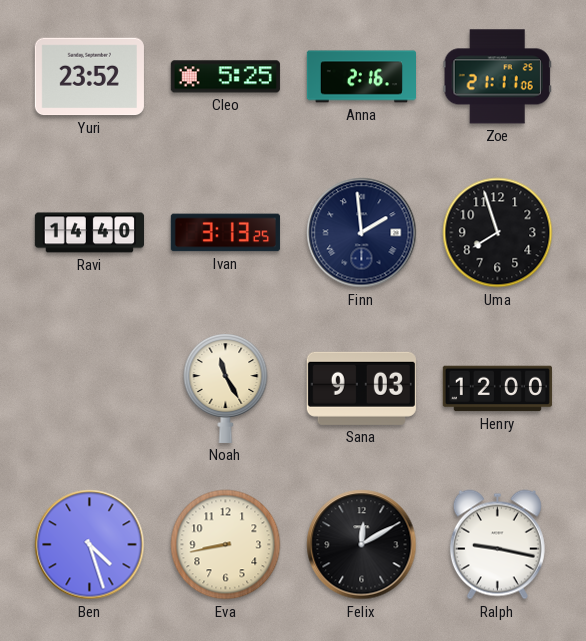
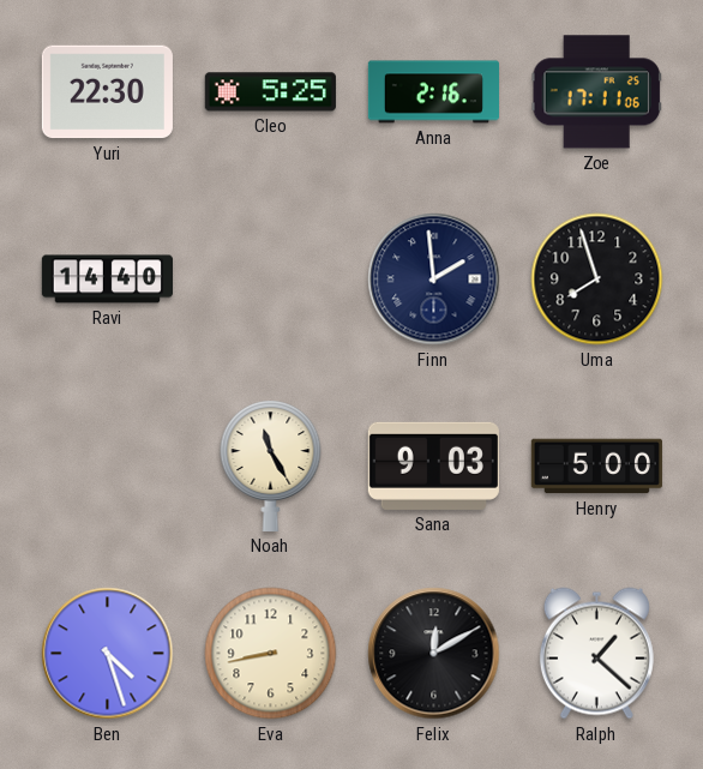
Yuri: 23:52 -> 22:30
Zoe: 21:11 -> 17:11
Ivan: 3:13 -> none
Henry: 12:00 -> 5:00
Ralph: 9:17 -> 1:22
